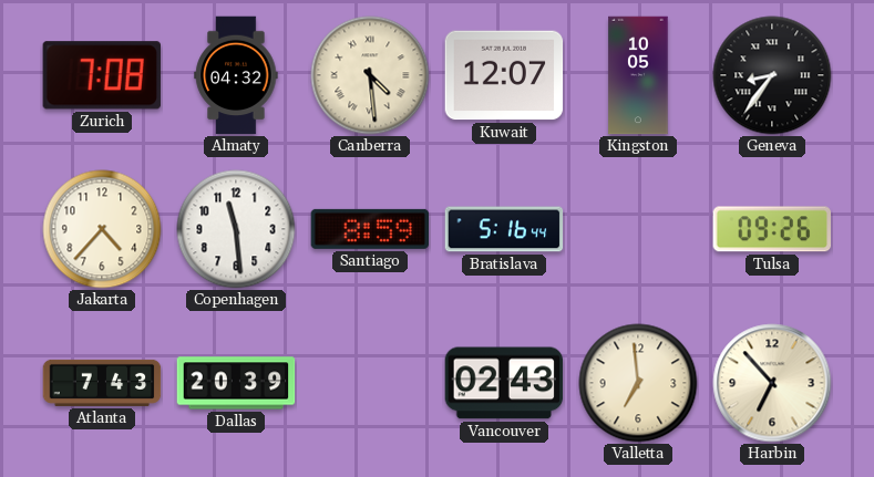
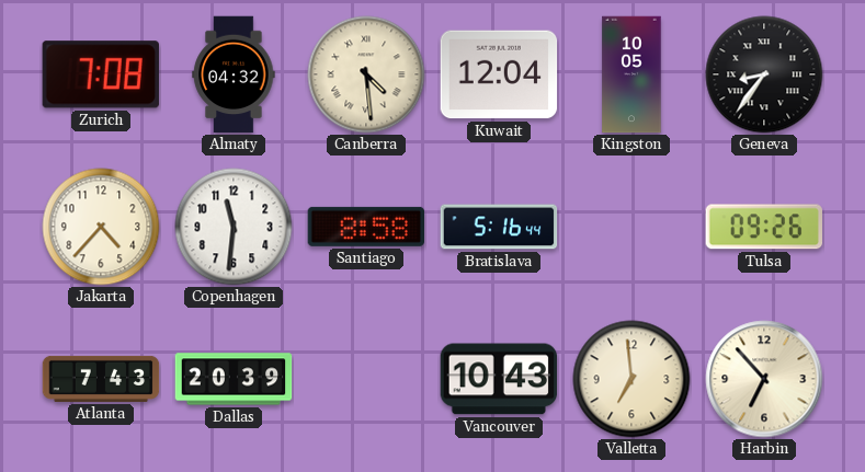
Kuwait: 12:07 -> 12:04
Copenhagen: 11:29 -> 11:31
Santiago: 8:59 -> 8:58
Vancouver: 02:43 -> 10:43
